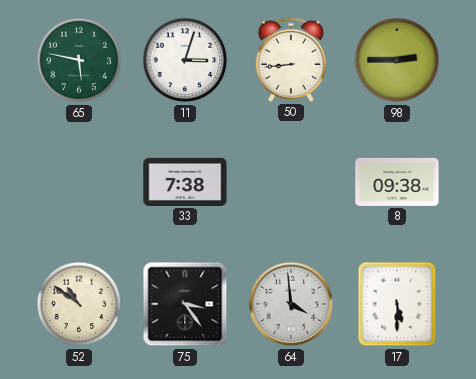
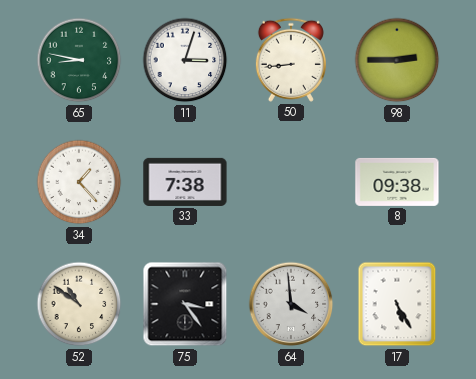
65: 5:47 -> 8:47
34: none -> 1:23
17: 5:30 -> 5:25
